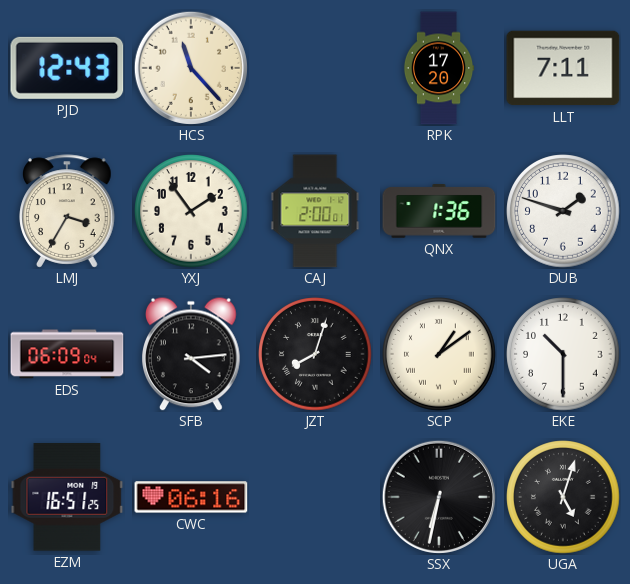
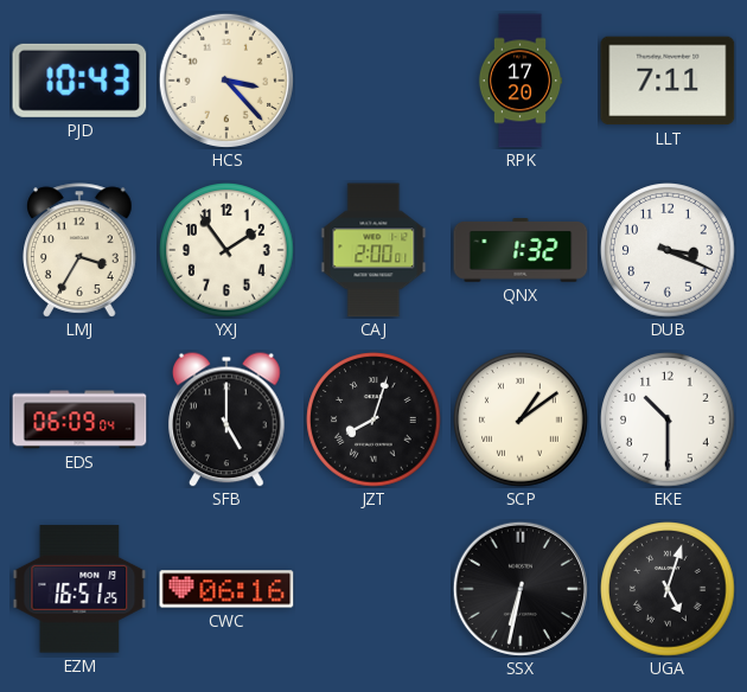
PJD: 12:43 -> 10:43
HCS: 11:23 -> 3:23
QNX: 1:36 -> 1:32
DUB: 1:48 -> 3:19
SFB: 4:14 -> 5:00
